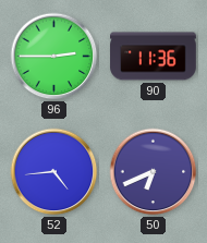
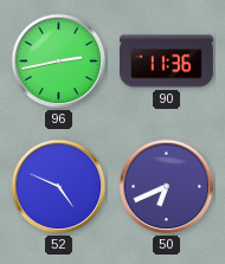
96: 2:45 -> 2:43
52: 4:44 -> 4:49
